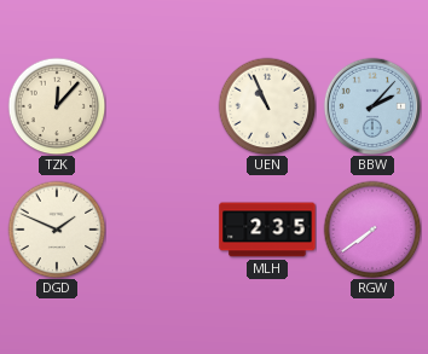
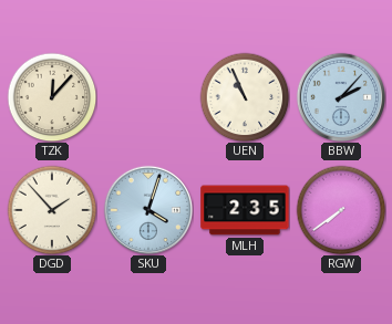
DGD: 1:49 -> 1:53
SKU: none -> 4:03
